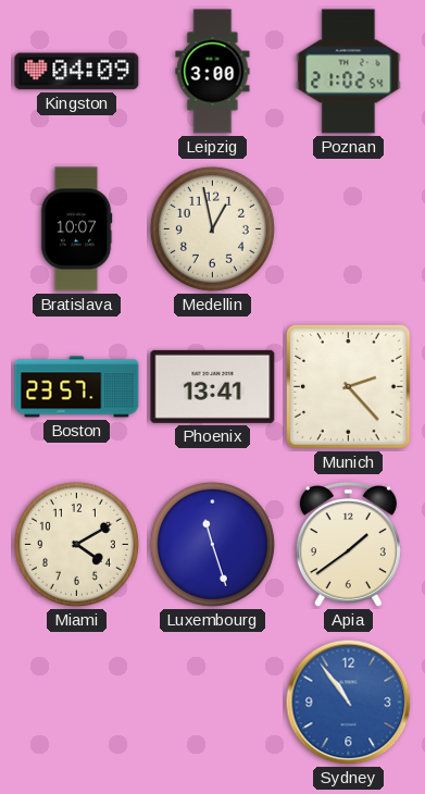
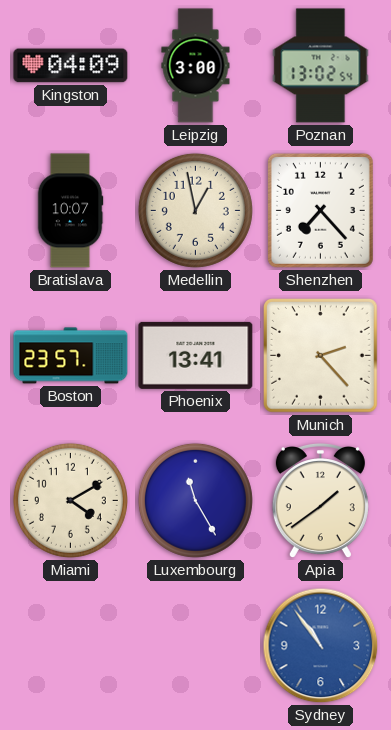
Poznan: 21:02 -> 13:02
Shenzhen: none -> 7:23
Luxembourg: 11:27 -> 11:25
